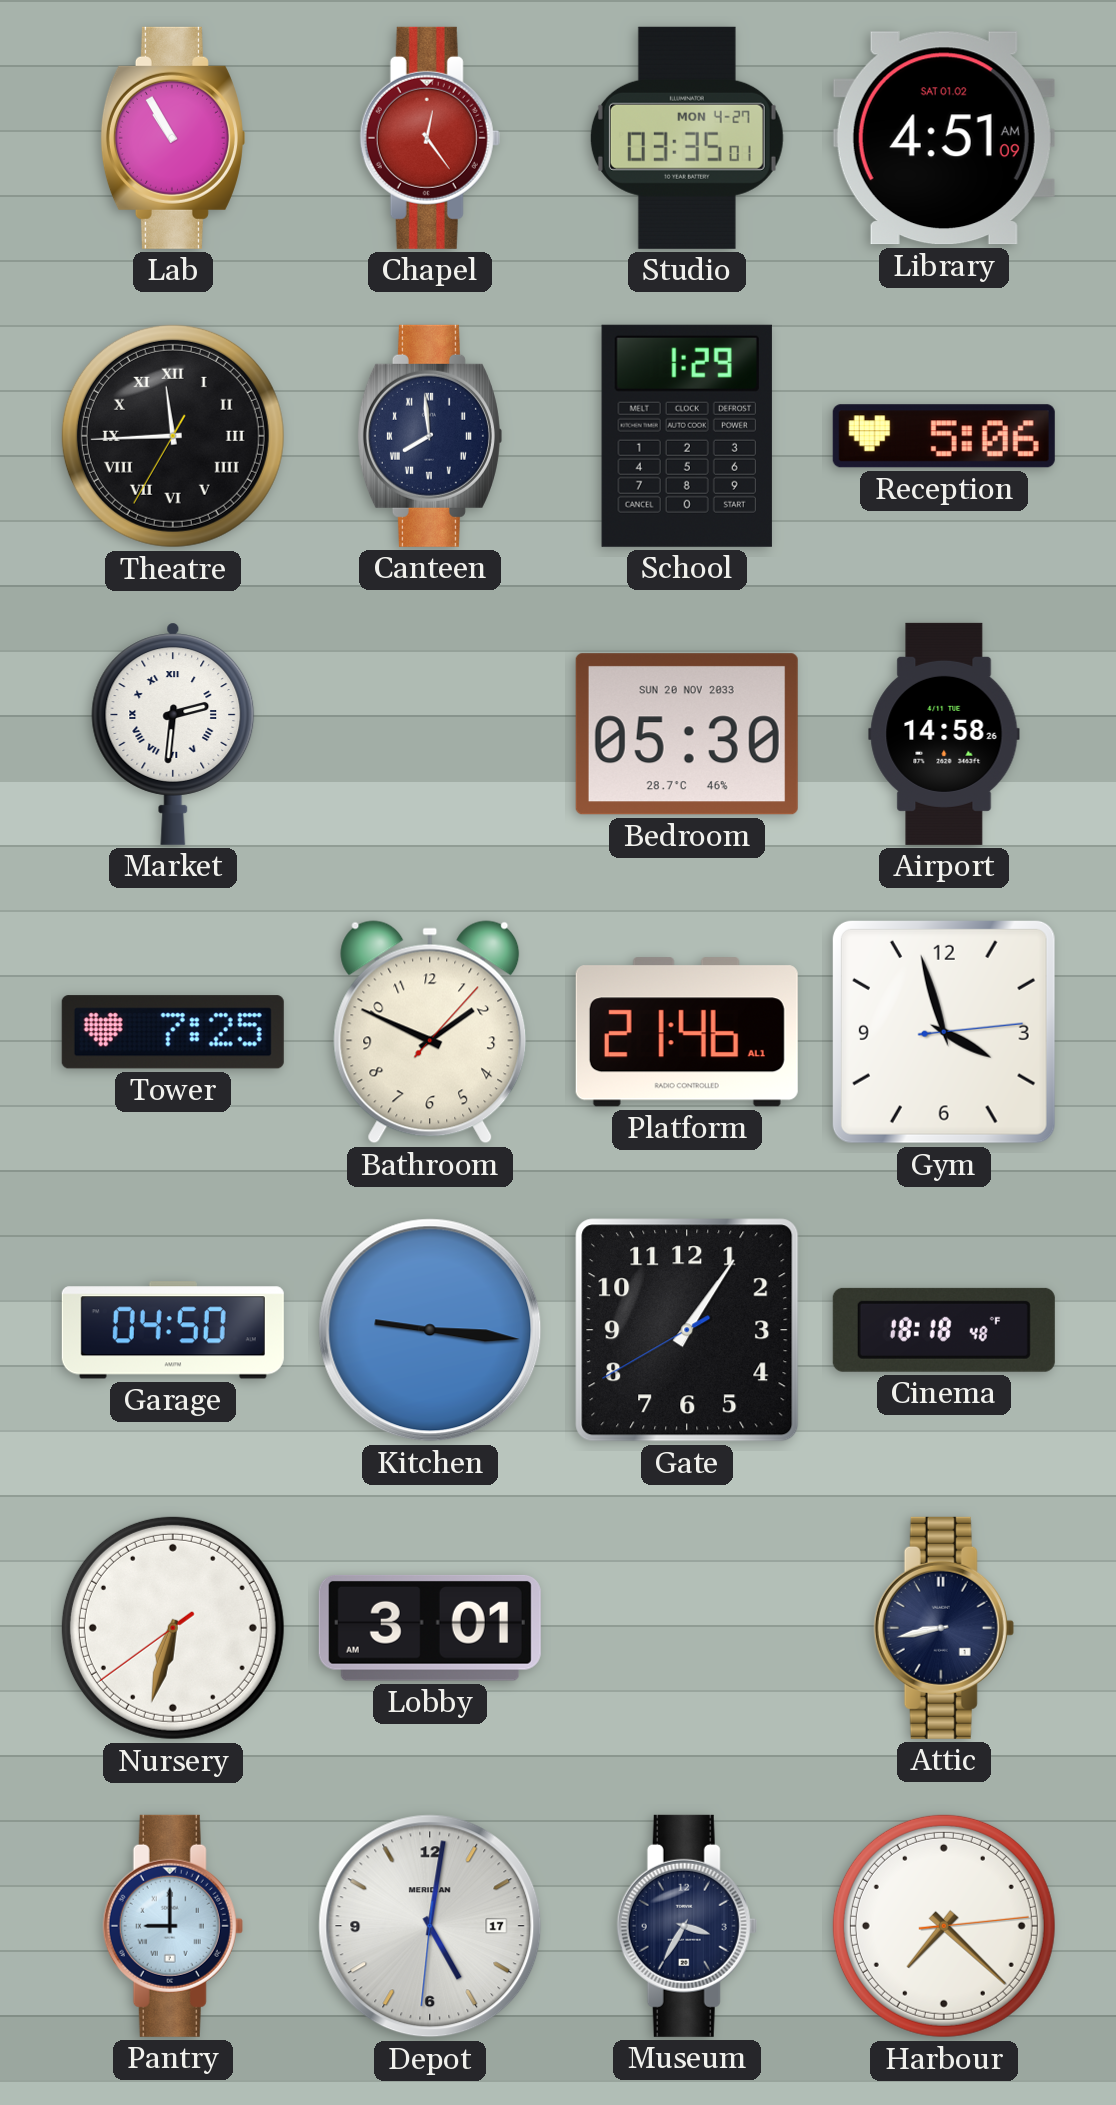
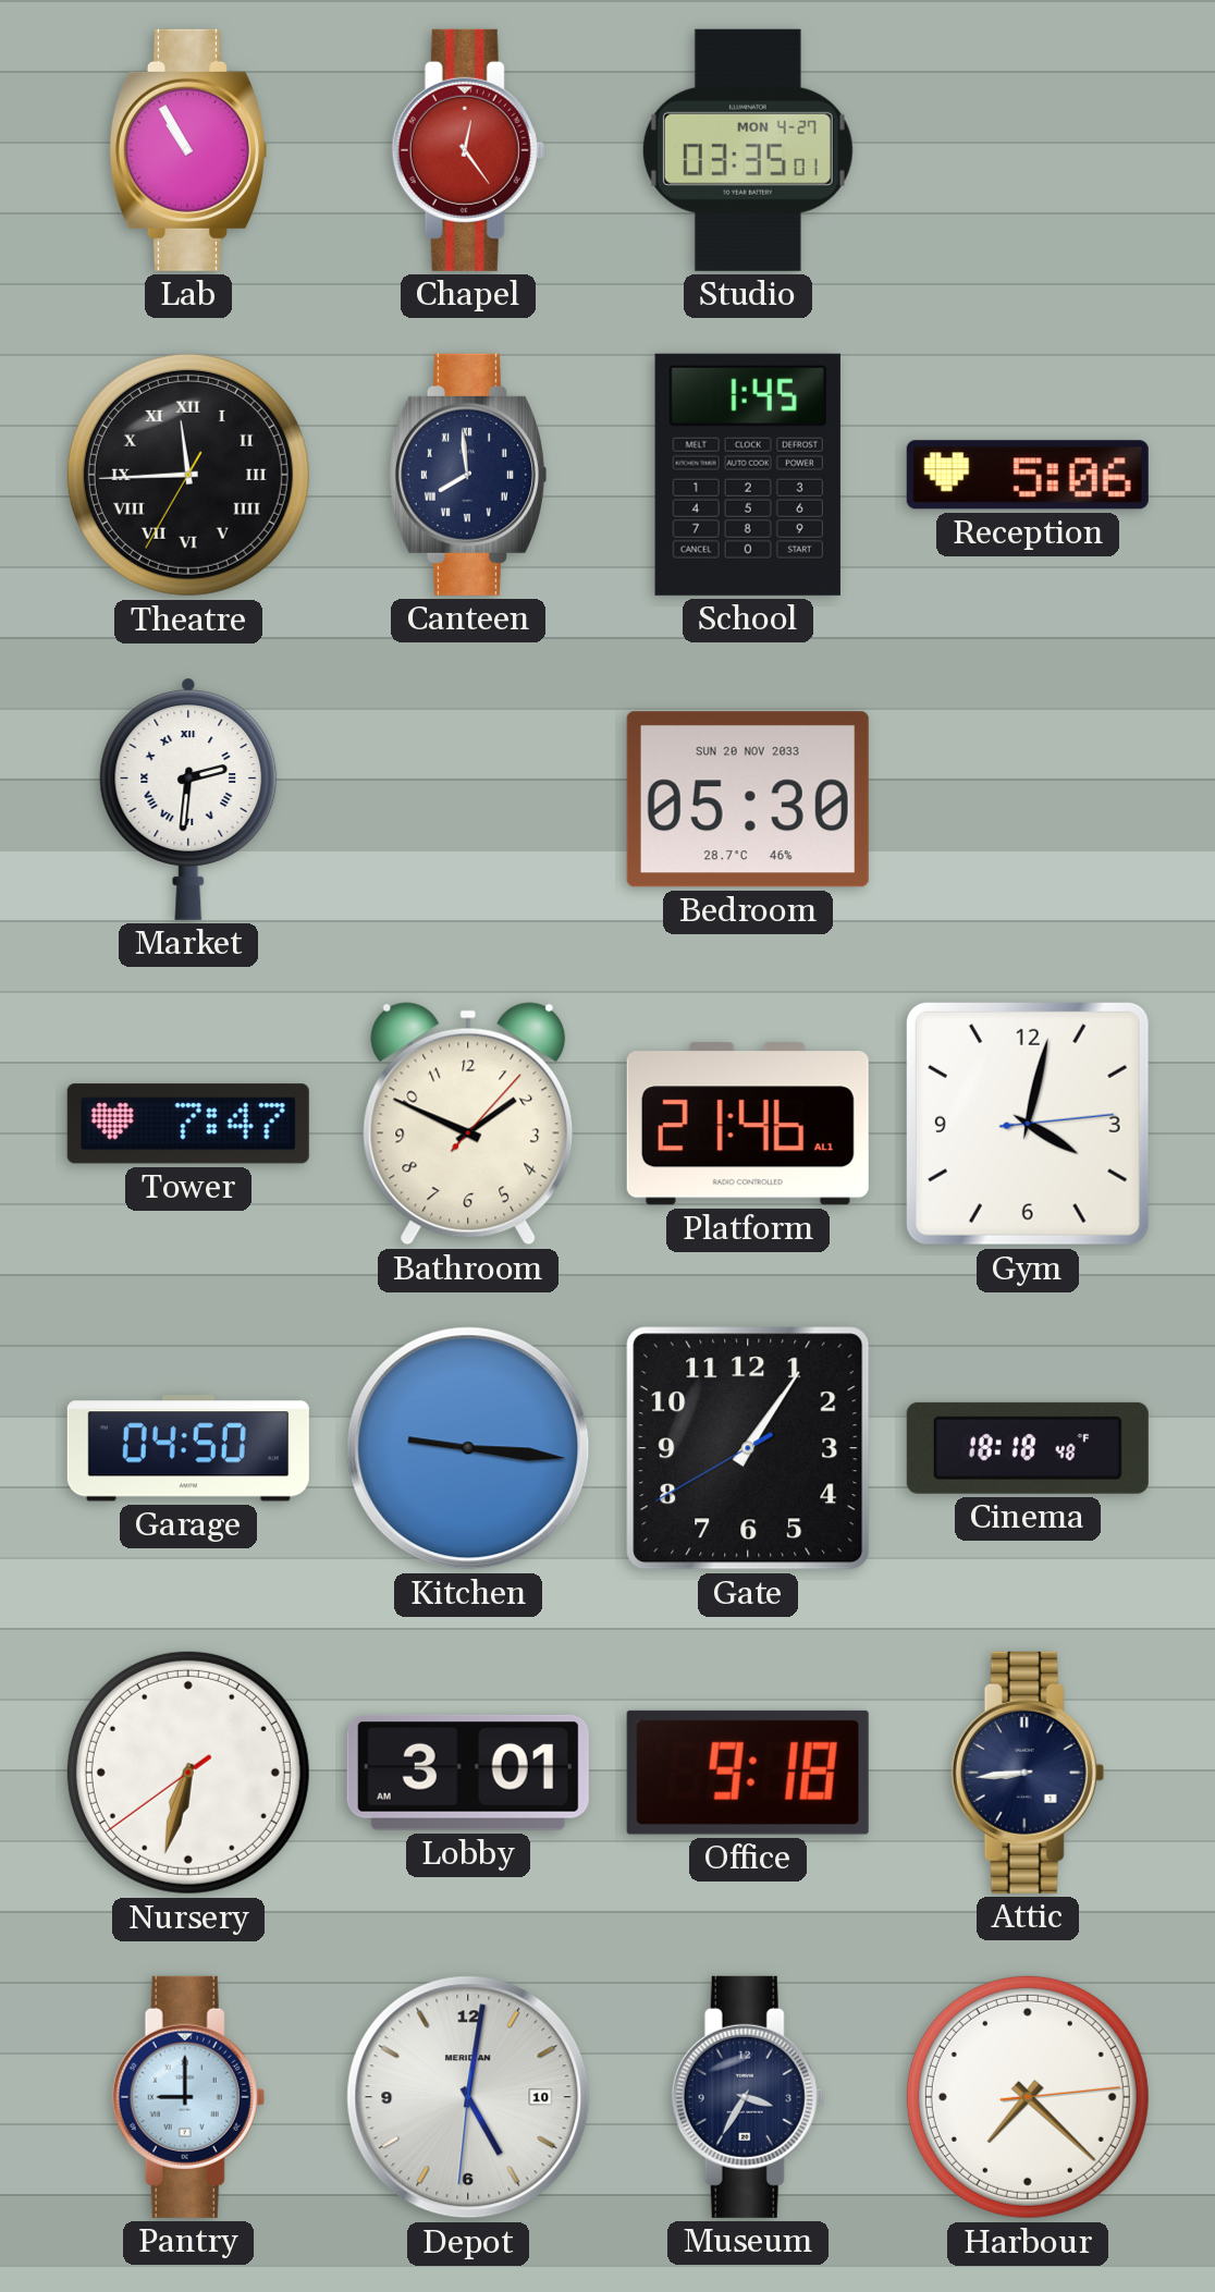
Library: 4:51 -> none
School: 1:29 -> 1:45
Airport: 14:58 -> none
Tower: 7:25 -> 7:47
Gym: 3:57 -> 4:02
Office: none -> 9:18
Attic: 8:43 -> 8:44
Depot date: 17 -> 10
